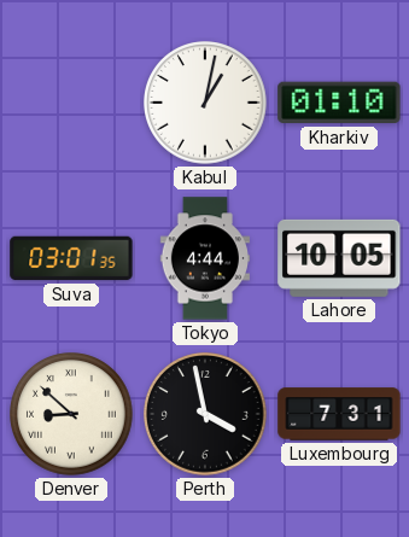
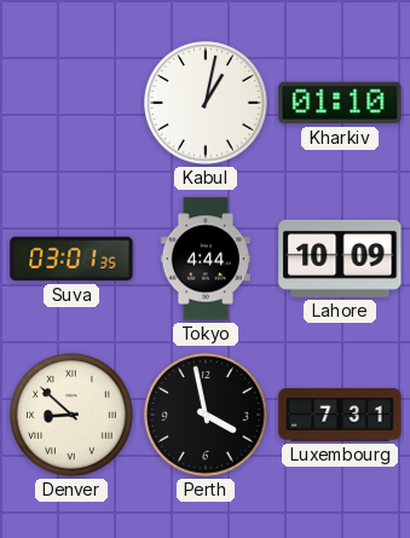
Lahore: 10:05 -> 10:09
